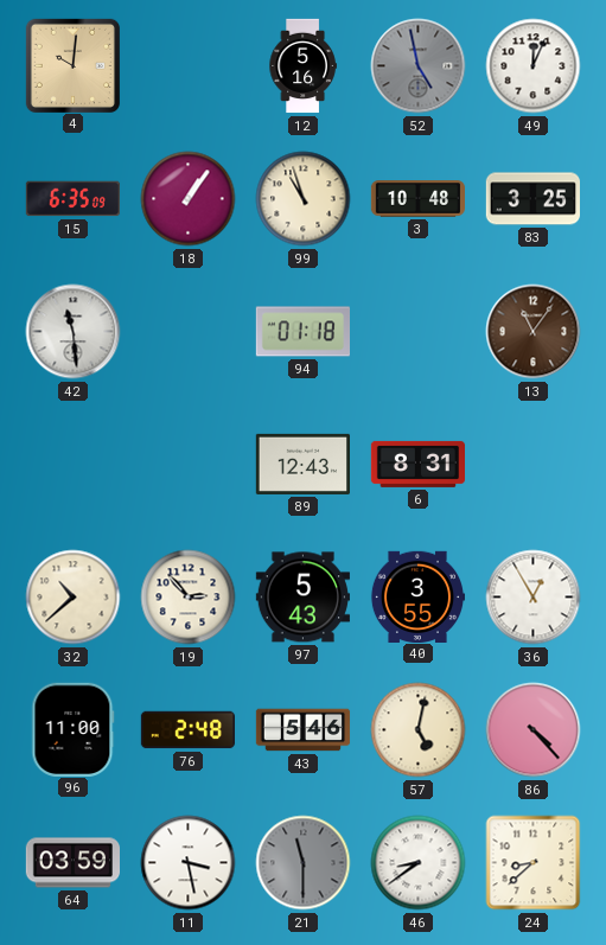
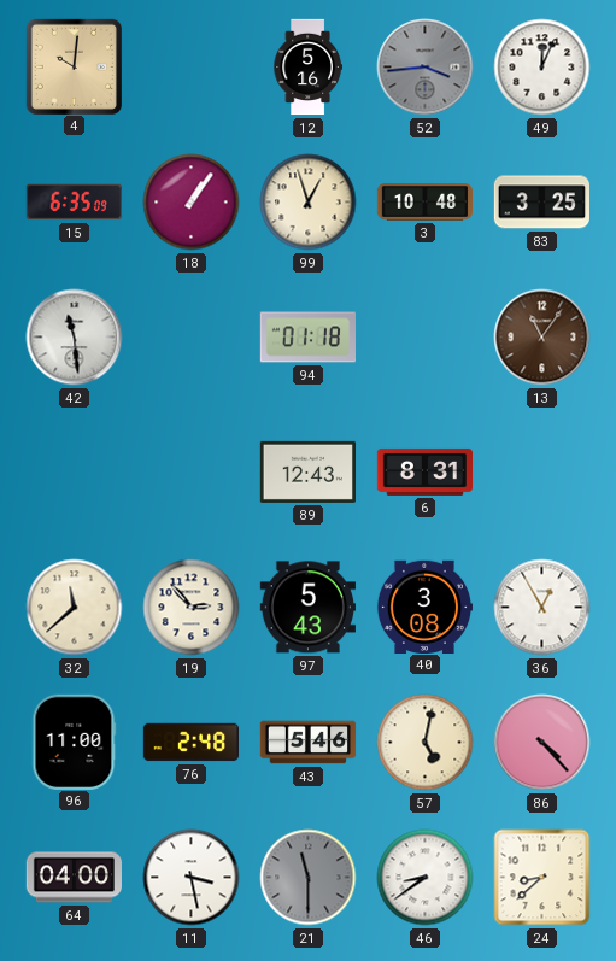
52: 4:58 -> 3:44
99: 10:57 -> 12:57
32: 10:38 -> 11:38
40: 3:55 -> 3:08
64: 03:59 -> 04:00
